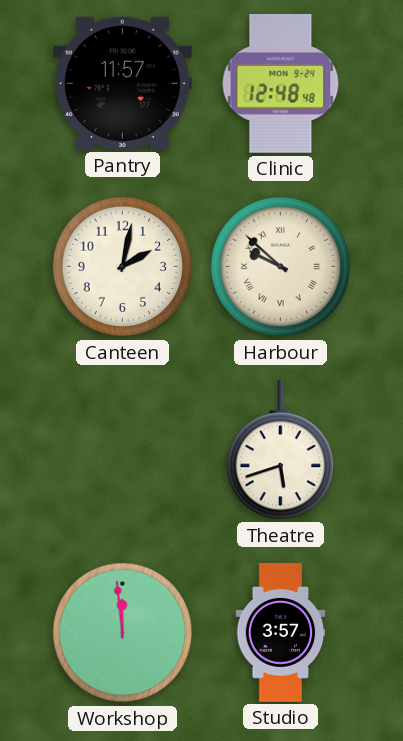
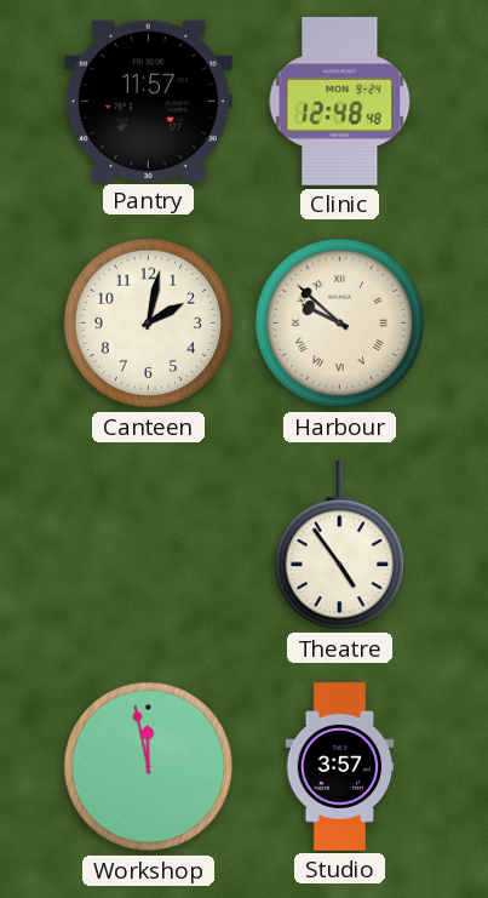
Theatre: 5:42 -> 4:54
Workshop: 11:59 -> 11:58
